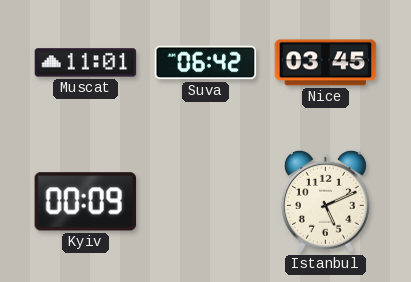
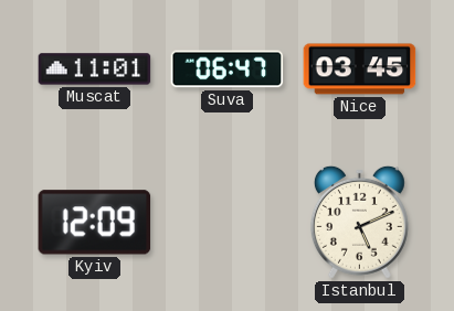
Suva: 06:42 -> 06:47
Kyiv: 00:09 -> 12:09
